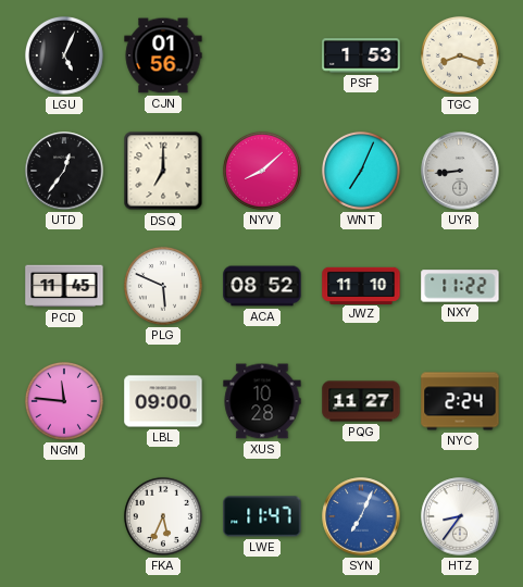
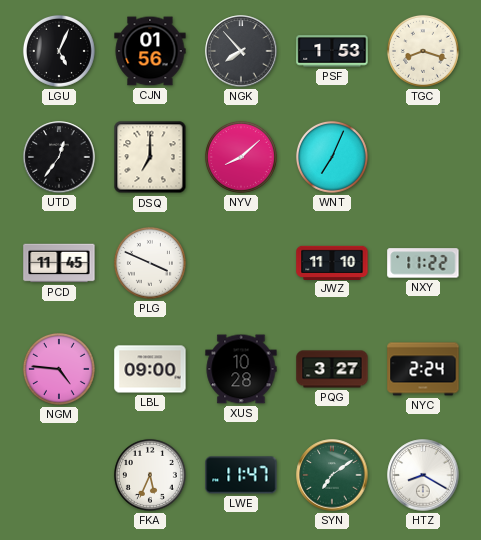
NGK: none -> 7:53
UYR: 8:44 -> none
PLG: 5:49 -> 3:49
ACA: 08:52 -> none
NGM: 11:46 -> 4:46
PQG: 11:27 -> 3:27
SYN: 7:04 -> 7:09
SYN dial: blue -> green
HTZ: 8:36 -> 8:20
